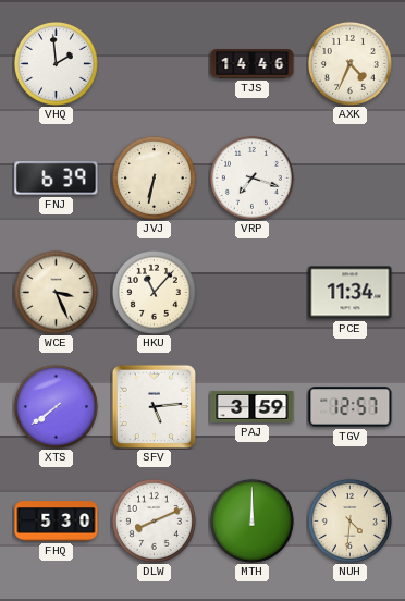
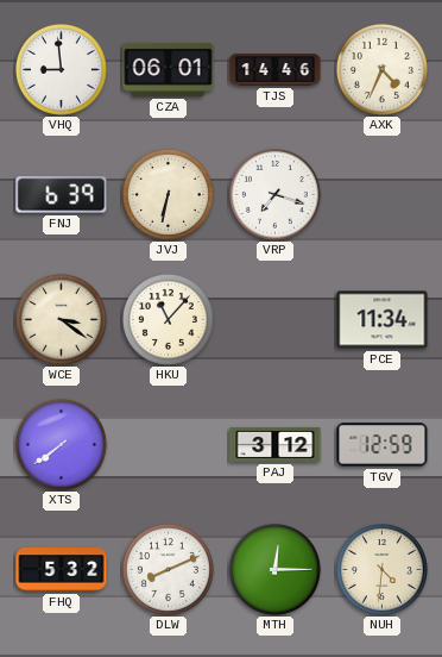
VHQ: 1:59 -> 8:59
CZA: none -> 06:01
WCE: 3:26 -> 3:21
SFV: 5:14 -> none
PAJ: 3:59 -> 3:12
TGV: 12:57 -> 12:59
FHQ: 5:30 -> 5:32
MTH: 12:00 -> 12:15
